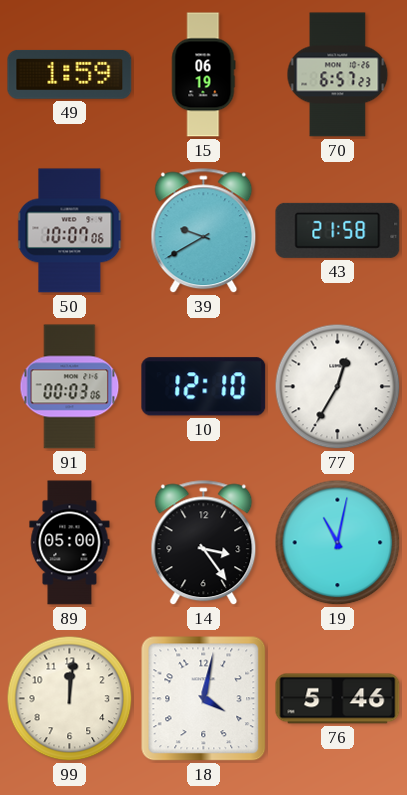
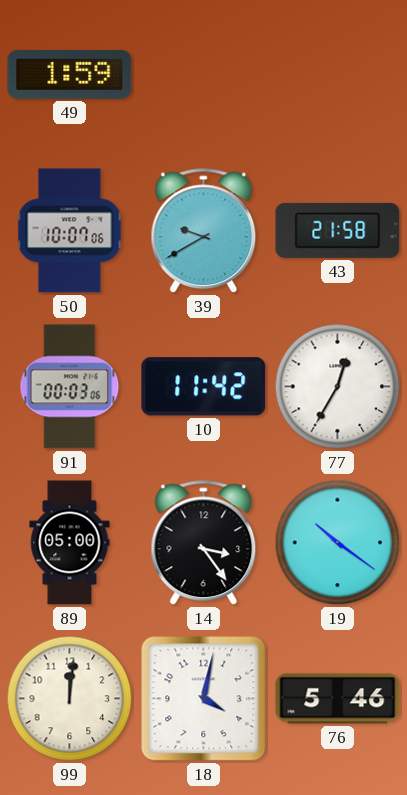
15: 06:19 -> none
70: 6:57 -> none
10: 12:10 -> 11:42
19: 11:02 -> 10:21
